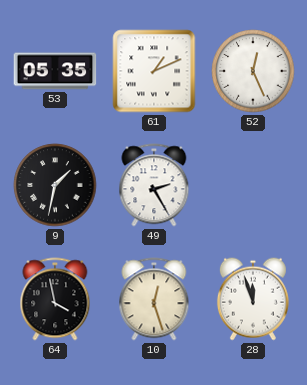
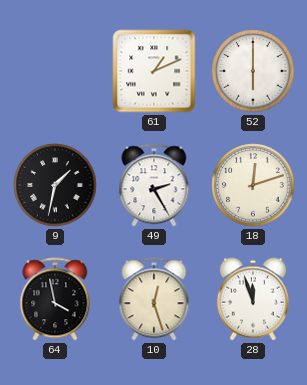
53: 05:35 -> none
52: 12:26 -> 6:00
18: none -> 12:12
